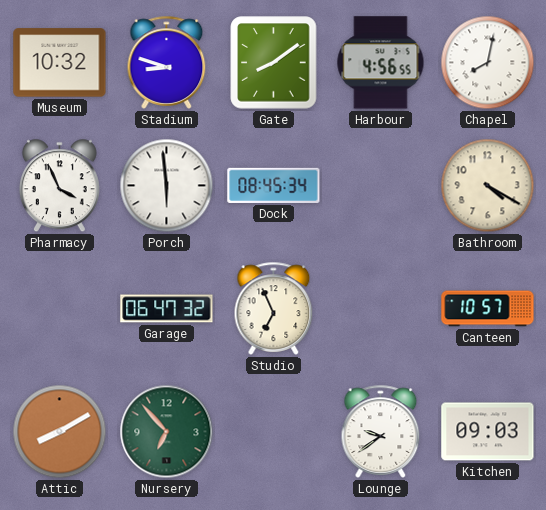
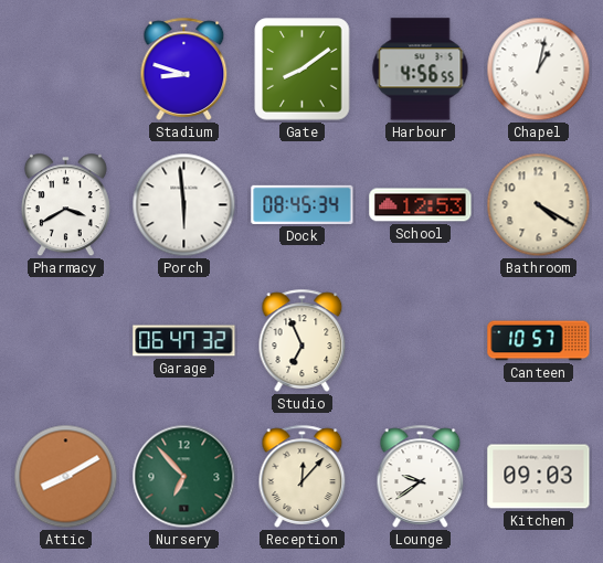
Museum: 10:32 -> none
Chapel: 8:02 -> 1:02
Pharmacy: 3:56 -> 3:40
School: none -> 12:53
Reception: none -> 12:07
